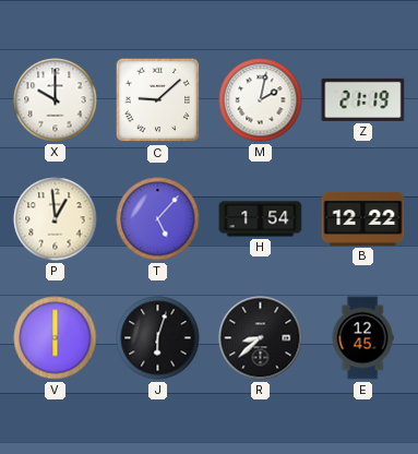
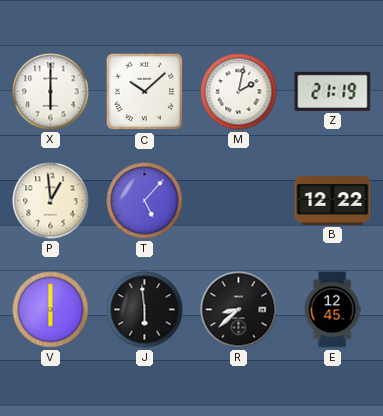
X: 10:00 -> 6:00
C: 9:08 -> 10:08
H: 1:54 -> none
J: 6:03 -> 5:59
